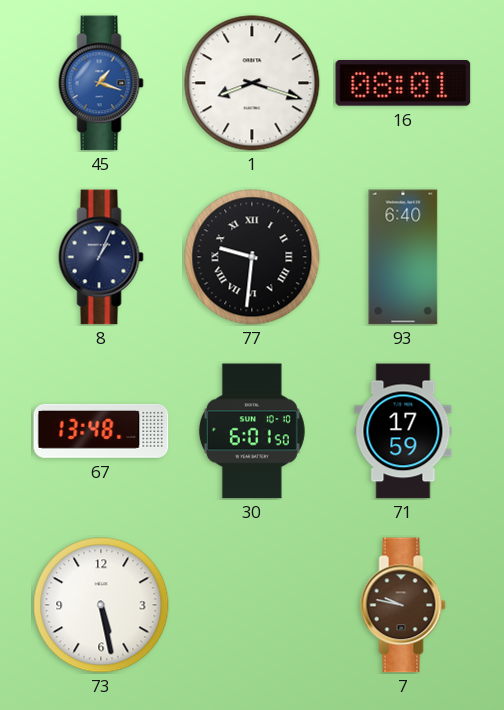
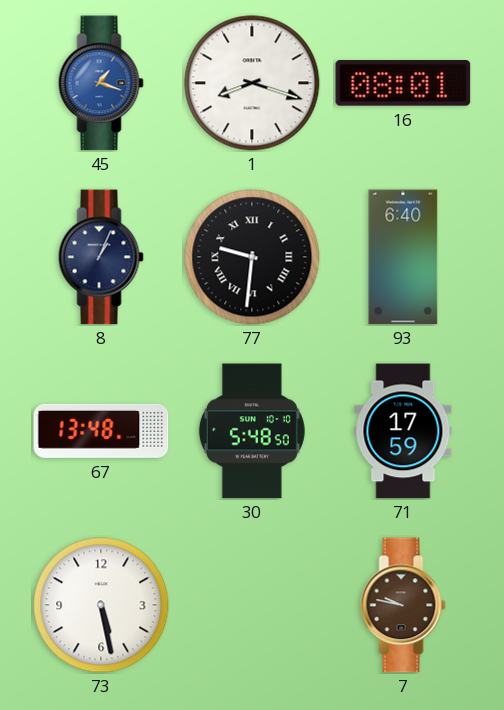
30: 6:01 -> 5:48
